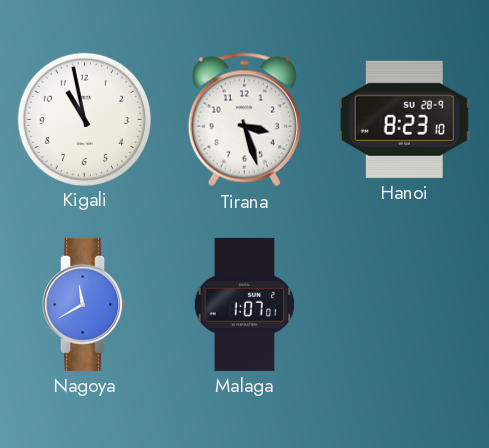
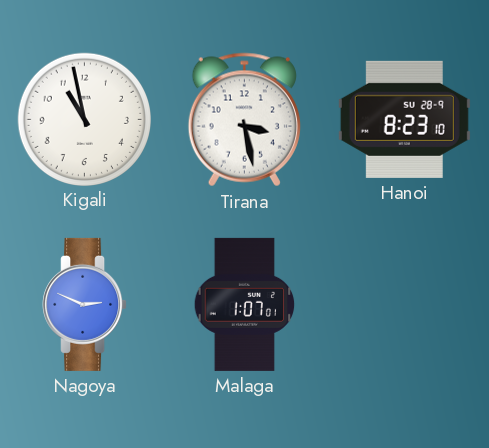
Tirana: 3:27 -> 3:28
Nagoya: 11:40 -> 2:49
